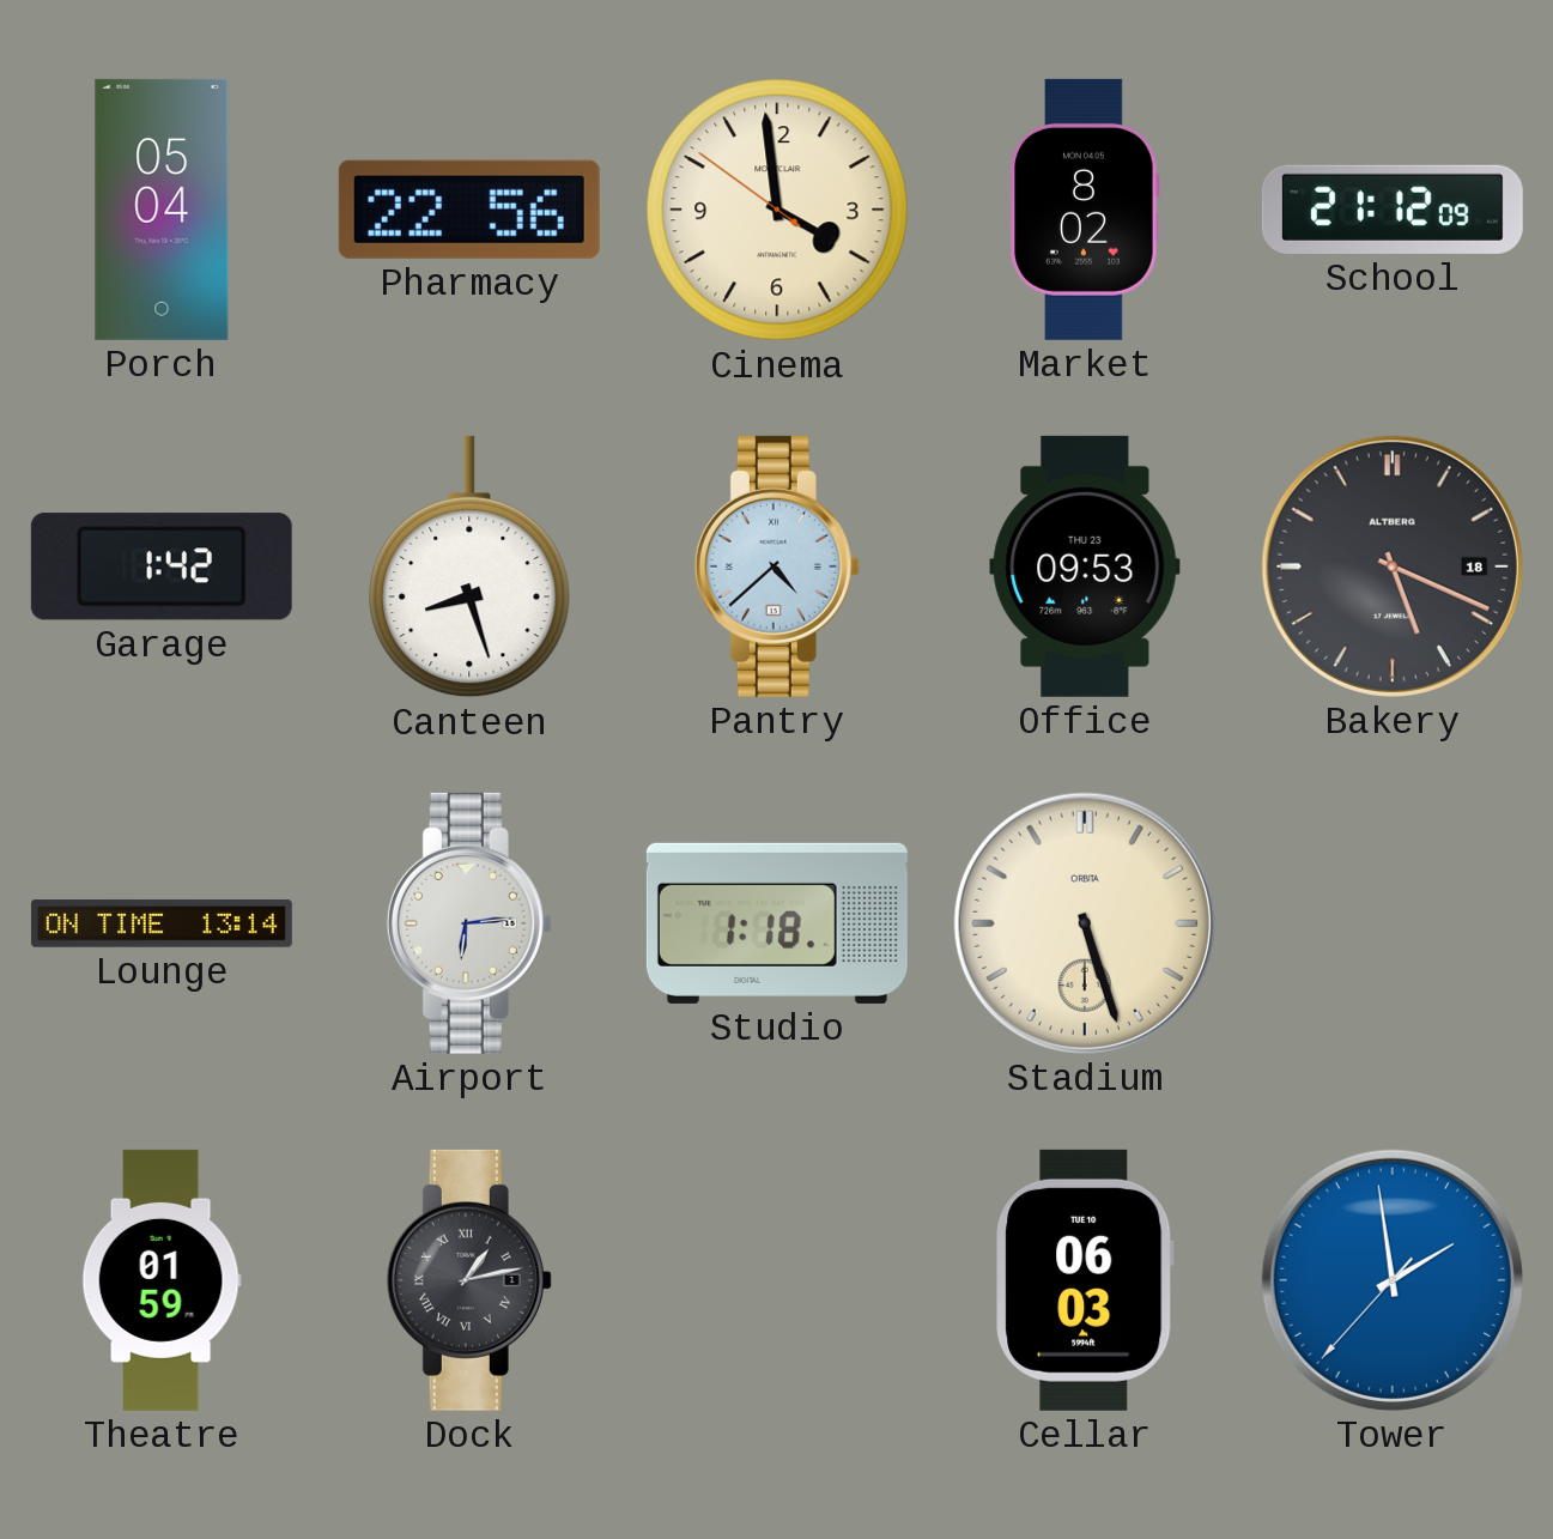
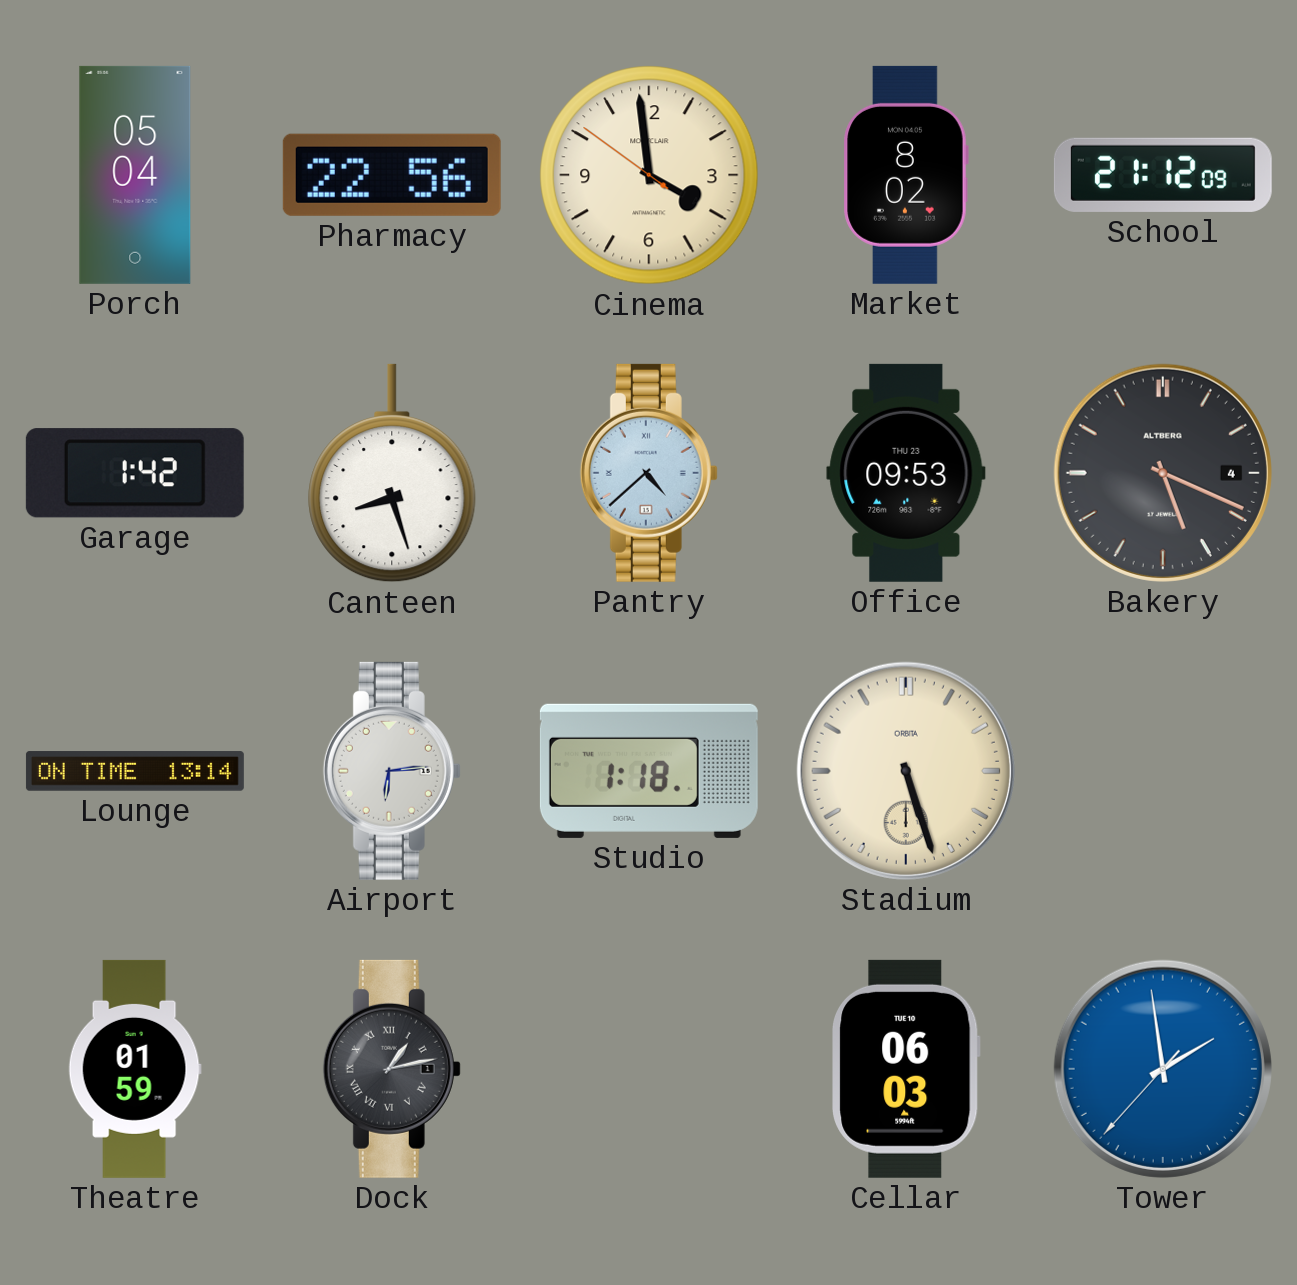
Bakery date: 18 -> 4
